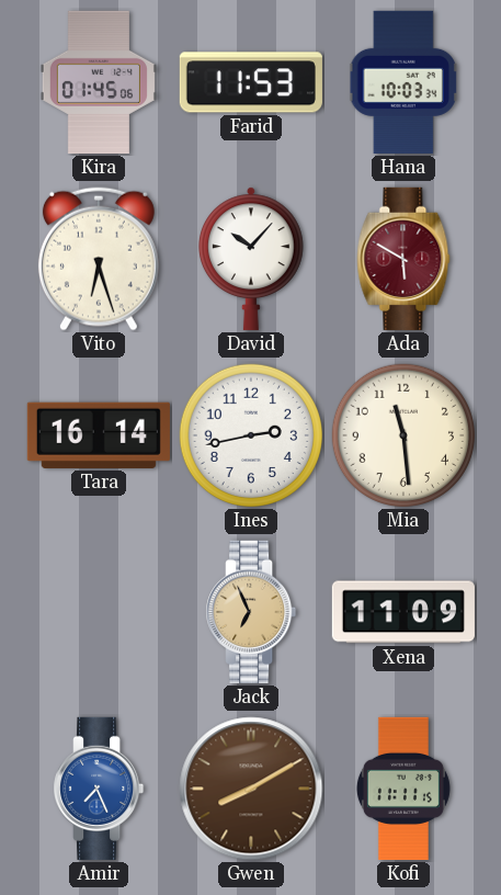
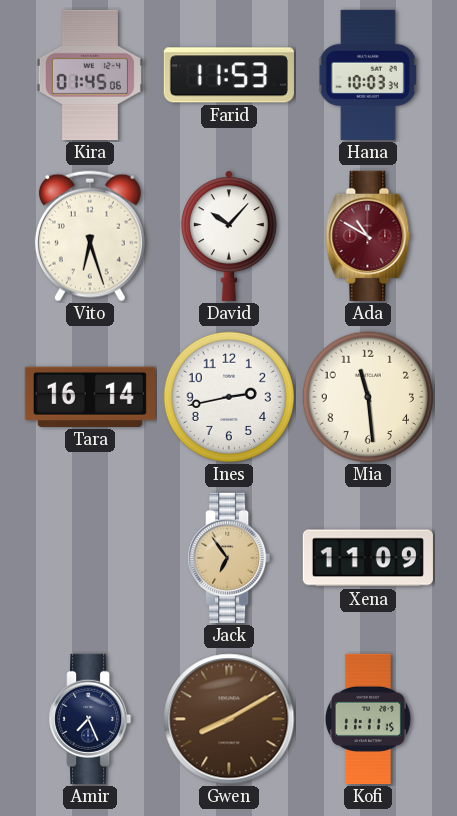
Ada: 5:50 -> 10:50
Jack: 6:56 -> 6:54
Amir dial: blue -> navy
